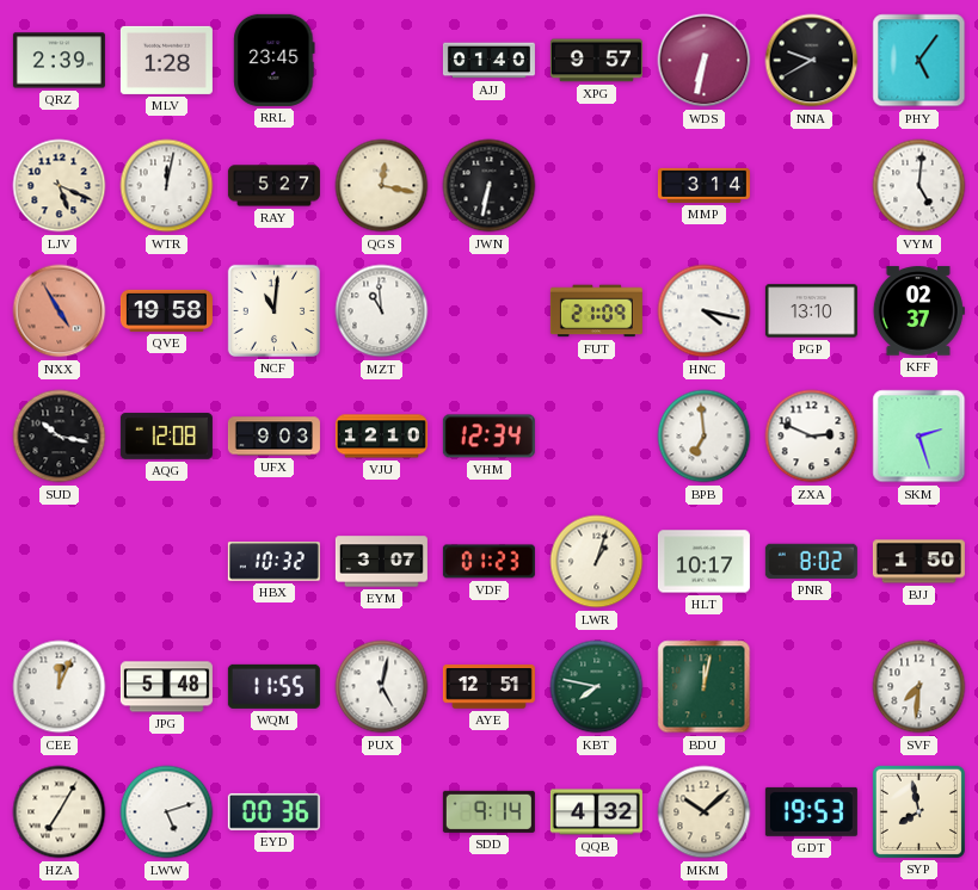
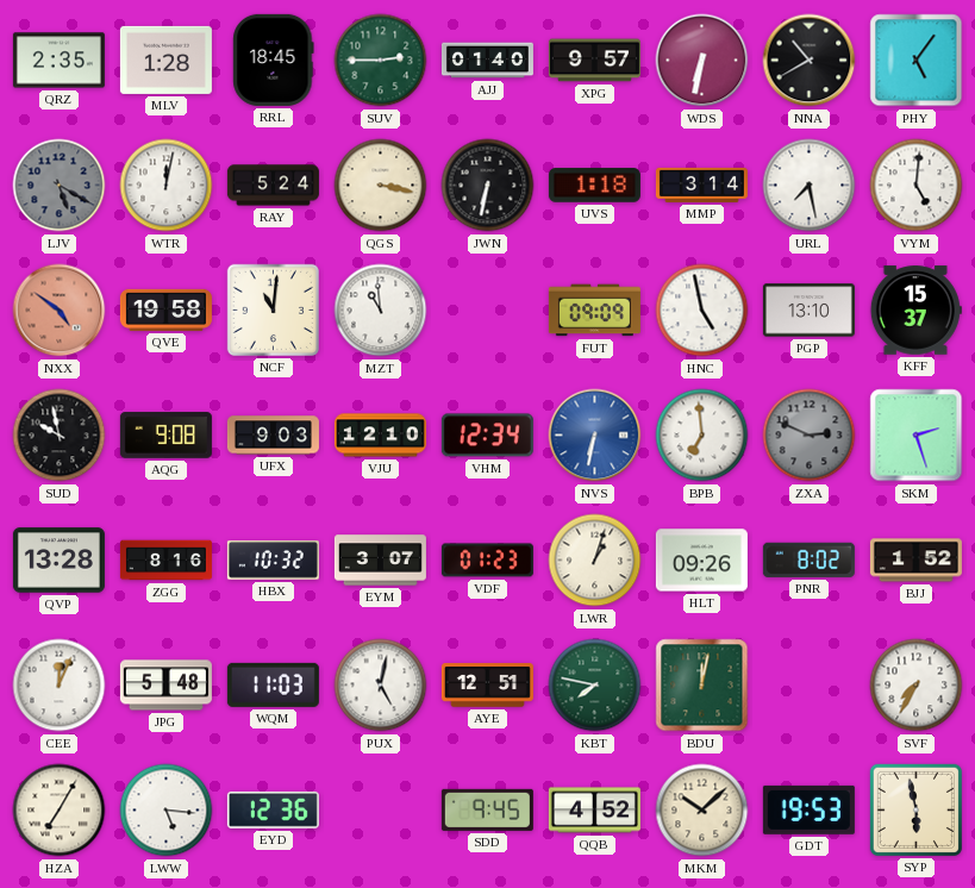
QRZ: 2:39 -> 2:35
RRL: 23:45 -> 18:45
SUV: none -> 2:45
NNA: 9:40 -> 10:40
LJV: 5:19 -> 5:20
LJV dial: cream -> grey
RAY: 5:27 -> 5:24
QGS: 12:17 -> 3:17
UVS: none -> 1:18
URL: none -> 7:28
NXX: 4:55 -> 4:51
FUT: 21:09 -> 09:09
HNC: 4:17 -> 4:58
KFF: 02:37 -> 15:37
SUD: 10:17 -> 9:58
AQG: 12:08 -> 9:08
NVS: none -> 6:32
ZXA dial: white -> grey
QVP: none -> 13:28
ZGG: none -> 8:16
HLT: 10:17 -> 09:26
BJJ: 1:50 -> 1:52
WQM: 11:55 -> 11:03
SVF: 7:31 -> 7:35
LWW: 5:12 -> 5:16
EYD: 00:36 -> 12:36
SDD: 9:14 -> 9:45
QQB: 4:32 -> 4:52
SYP: 7:58 -> 5:58
